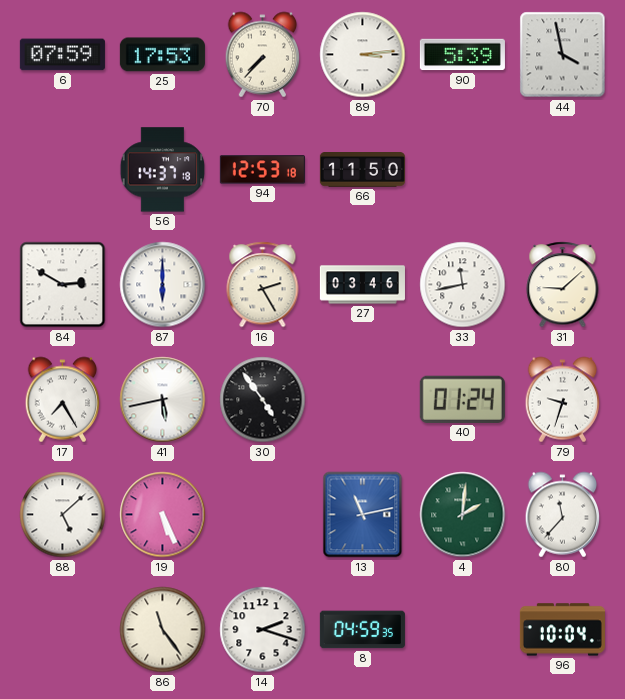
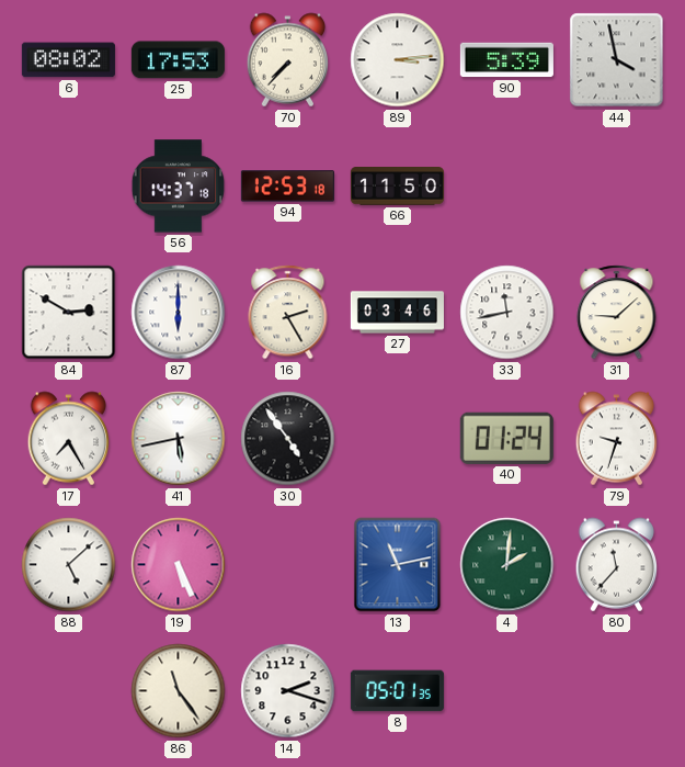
6: 07:59 -> 08:02
8: 04:59 -> 05:01
96: 10:04 -> none
